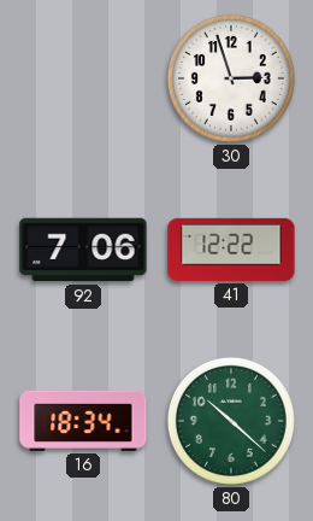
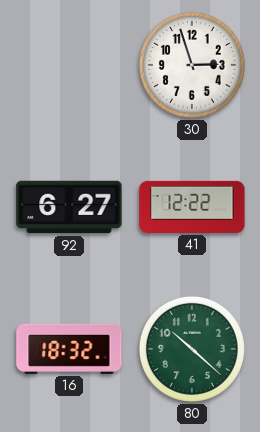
92: 7:06 -> 6:27
16: 18:34 -> 18:32
